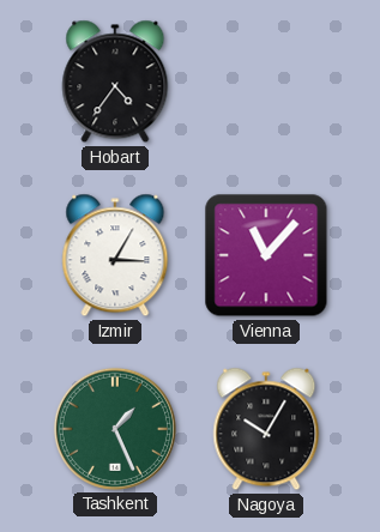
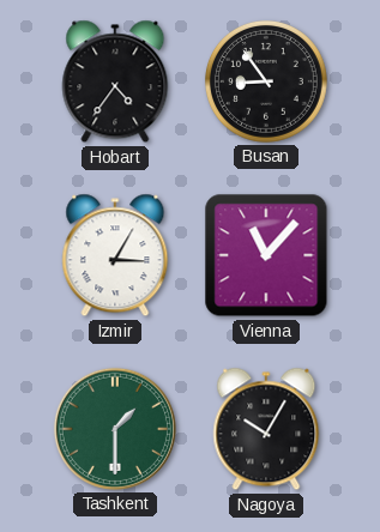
Busan: none -> 8:54
Tashkent: 1:26 -> 1:30
